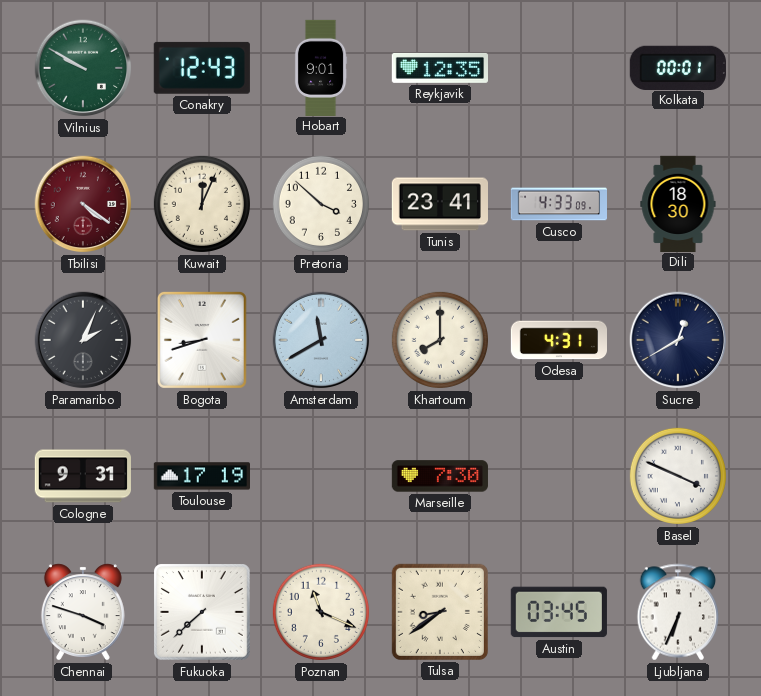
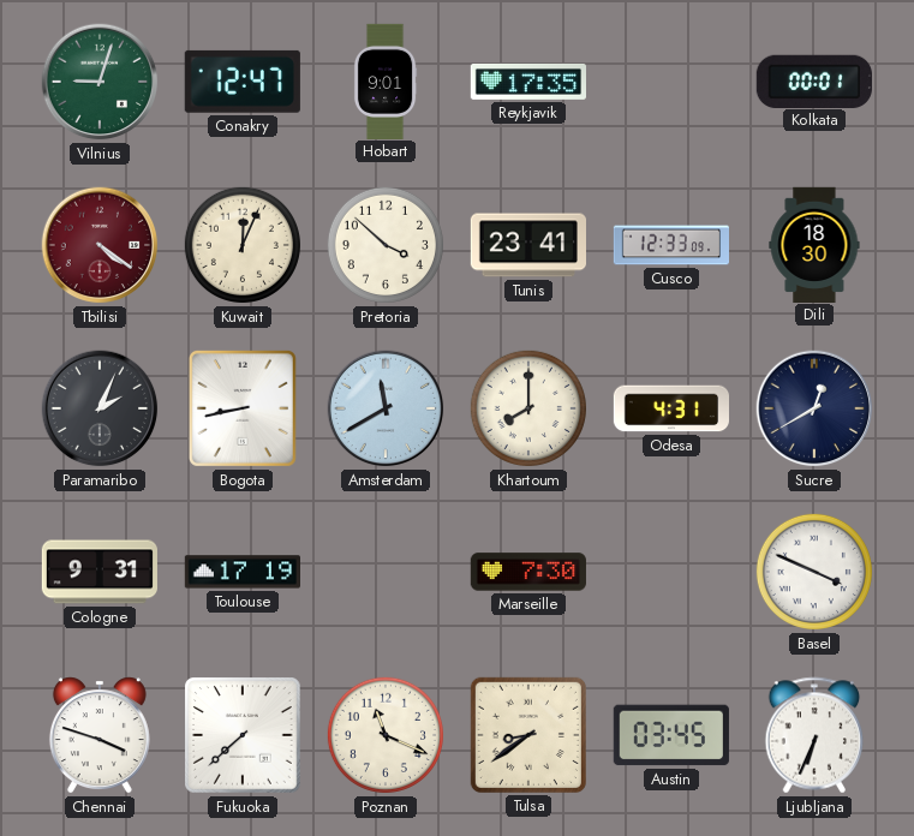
Vilnius: 9:50 -> 9:03
Conakry: 12:43 -> 12:47
Reykjavik: 12:35 -> 17:35
Cusco: 4:33 -> 12:33
Bogota: 8:42 -> 8:43
